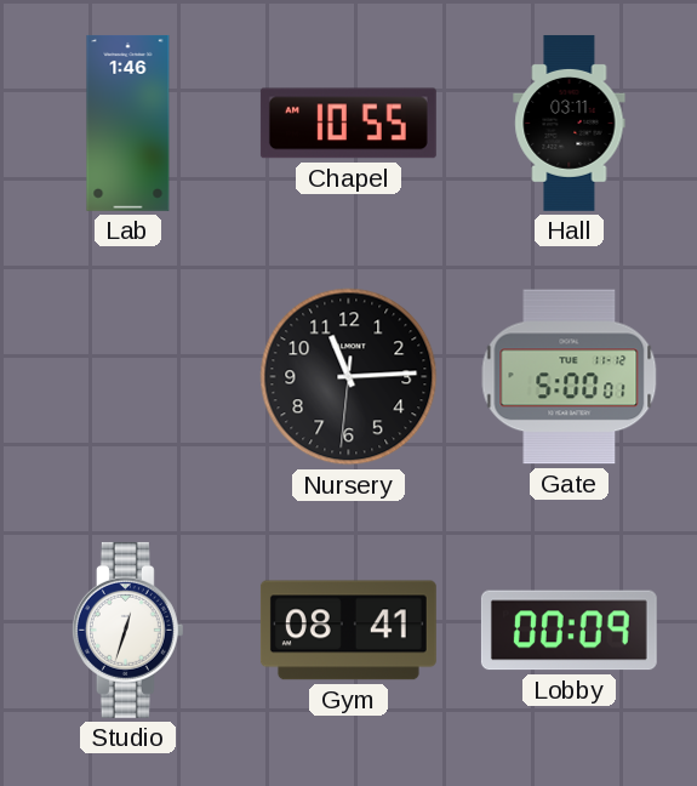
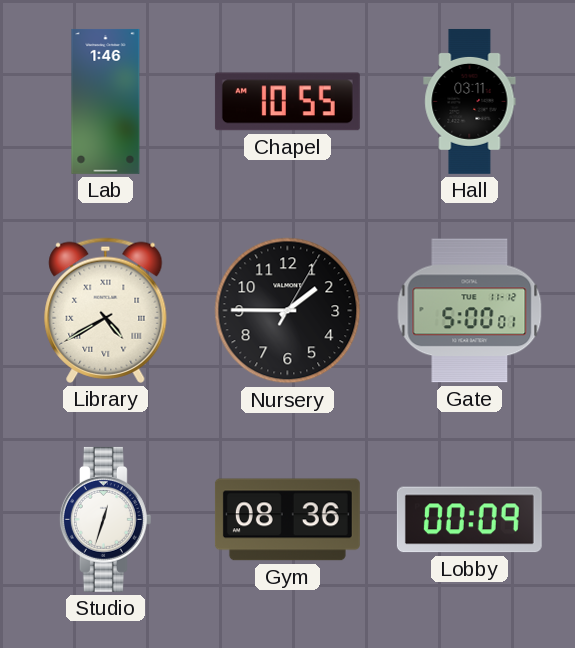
Library: none -> 4:40
Nursery: 11:14 -> 1:45
Gym: 08:41 -> 08:36
